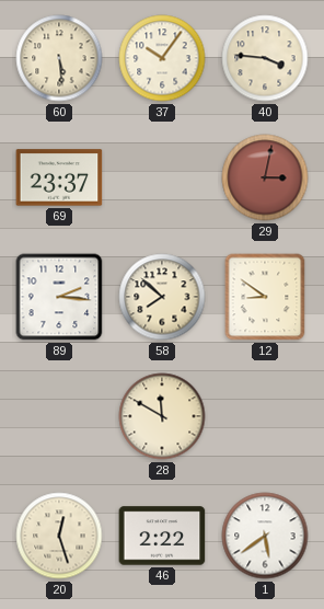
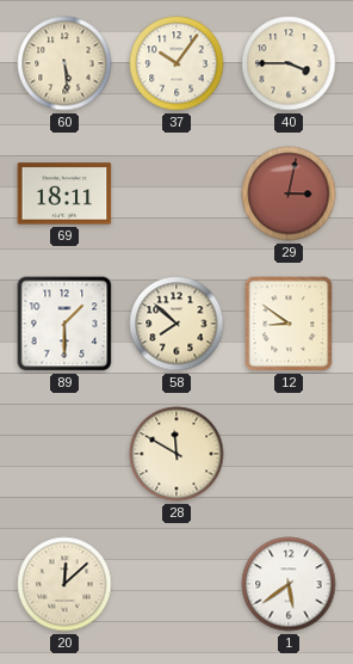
40: 3:46 -> 3:45
69: 23:37 -> 18:11
89: 2:16 -> 1:30
20: 12:27 -> 12:08
46: 2:22 -> none
